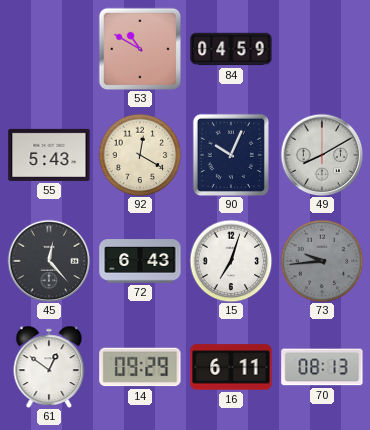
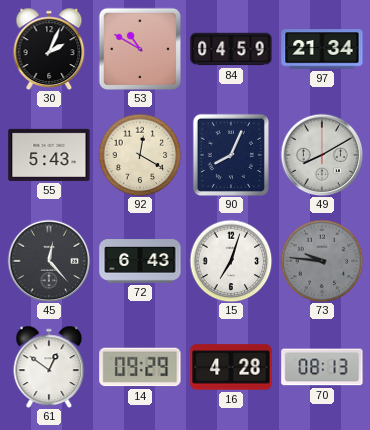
30: none -> 2:04
97: none -> 21:34
90: 10:04 -> 8:04
73: 9:44 -> 9:46
16: 6:11 -> 4:28
